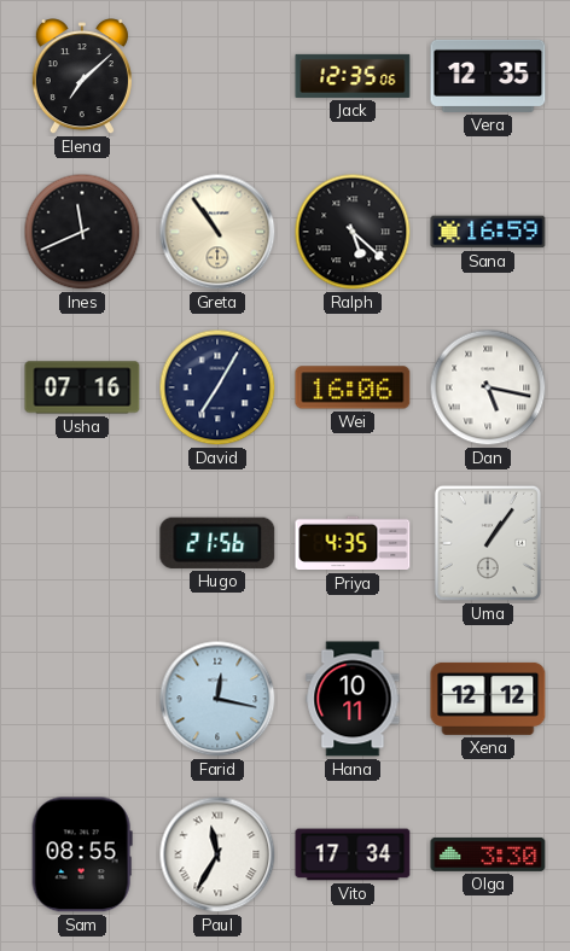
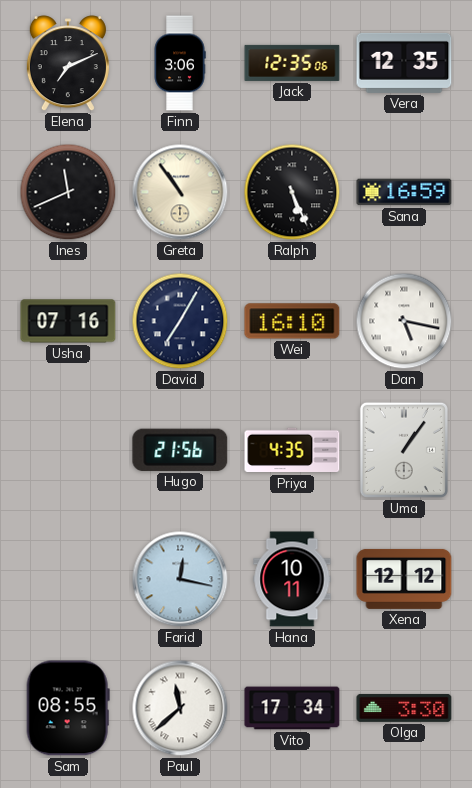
Elena: 7:08 -> 7:11
Finn: none -> 3:06
Ralph: 5:22 -> 5:26
Wei: 16:06 -> 16:10
Paul: 11:35 -> 11:38
